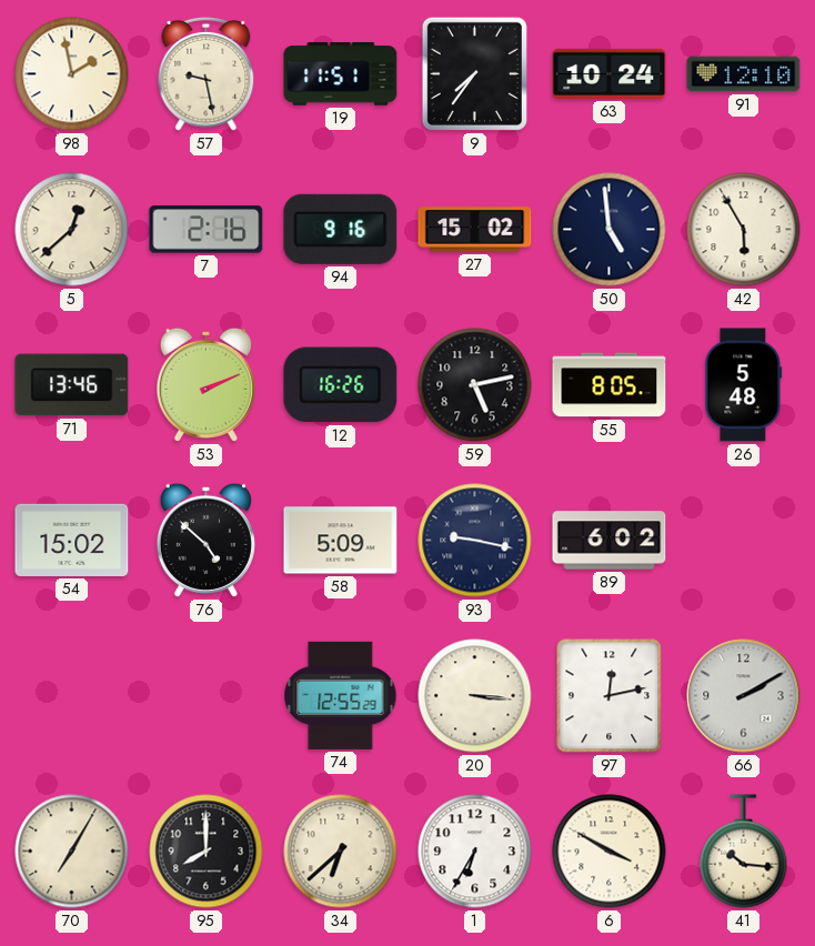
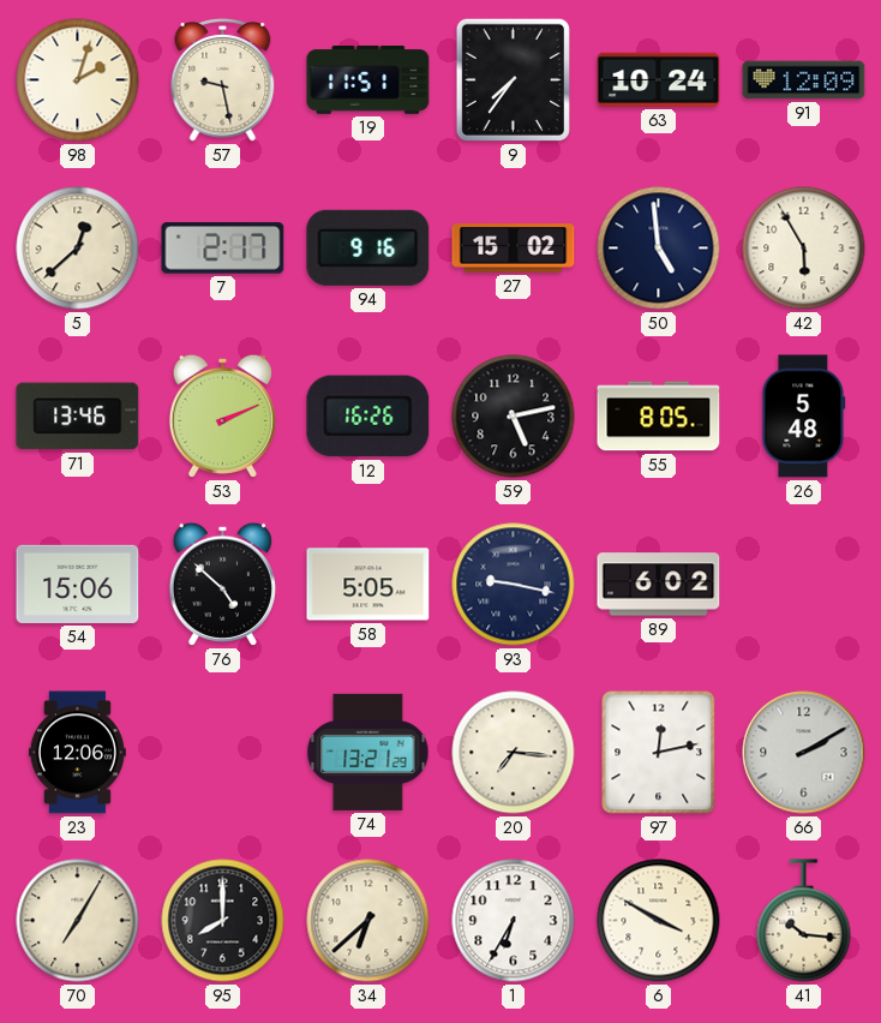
98: 1:58 -> 2:03
91: 12:10 -> 12:09
7: 2:16 -> 2:17
54: 15:02 -> 15:06
58: 5:09 -> 5:05
23: none -> 12:06
74: 12:55 -> 13:21
20: 3:16 -> 7:16
